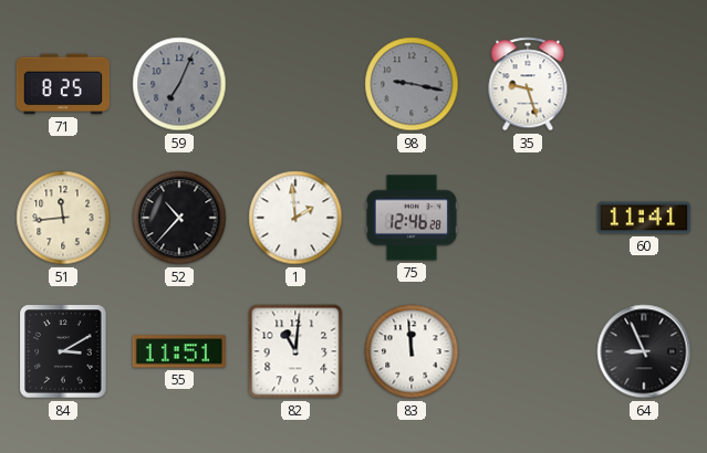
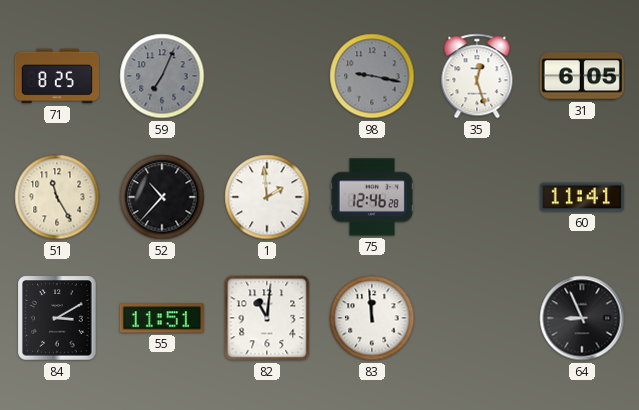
35: 9:27 -> 12:27
31: none -> 6:05
51: 11:44 -> 11:25
